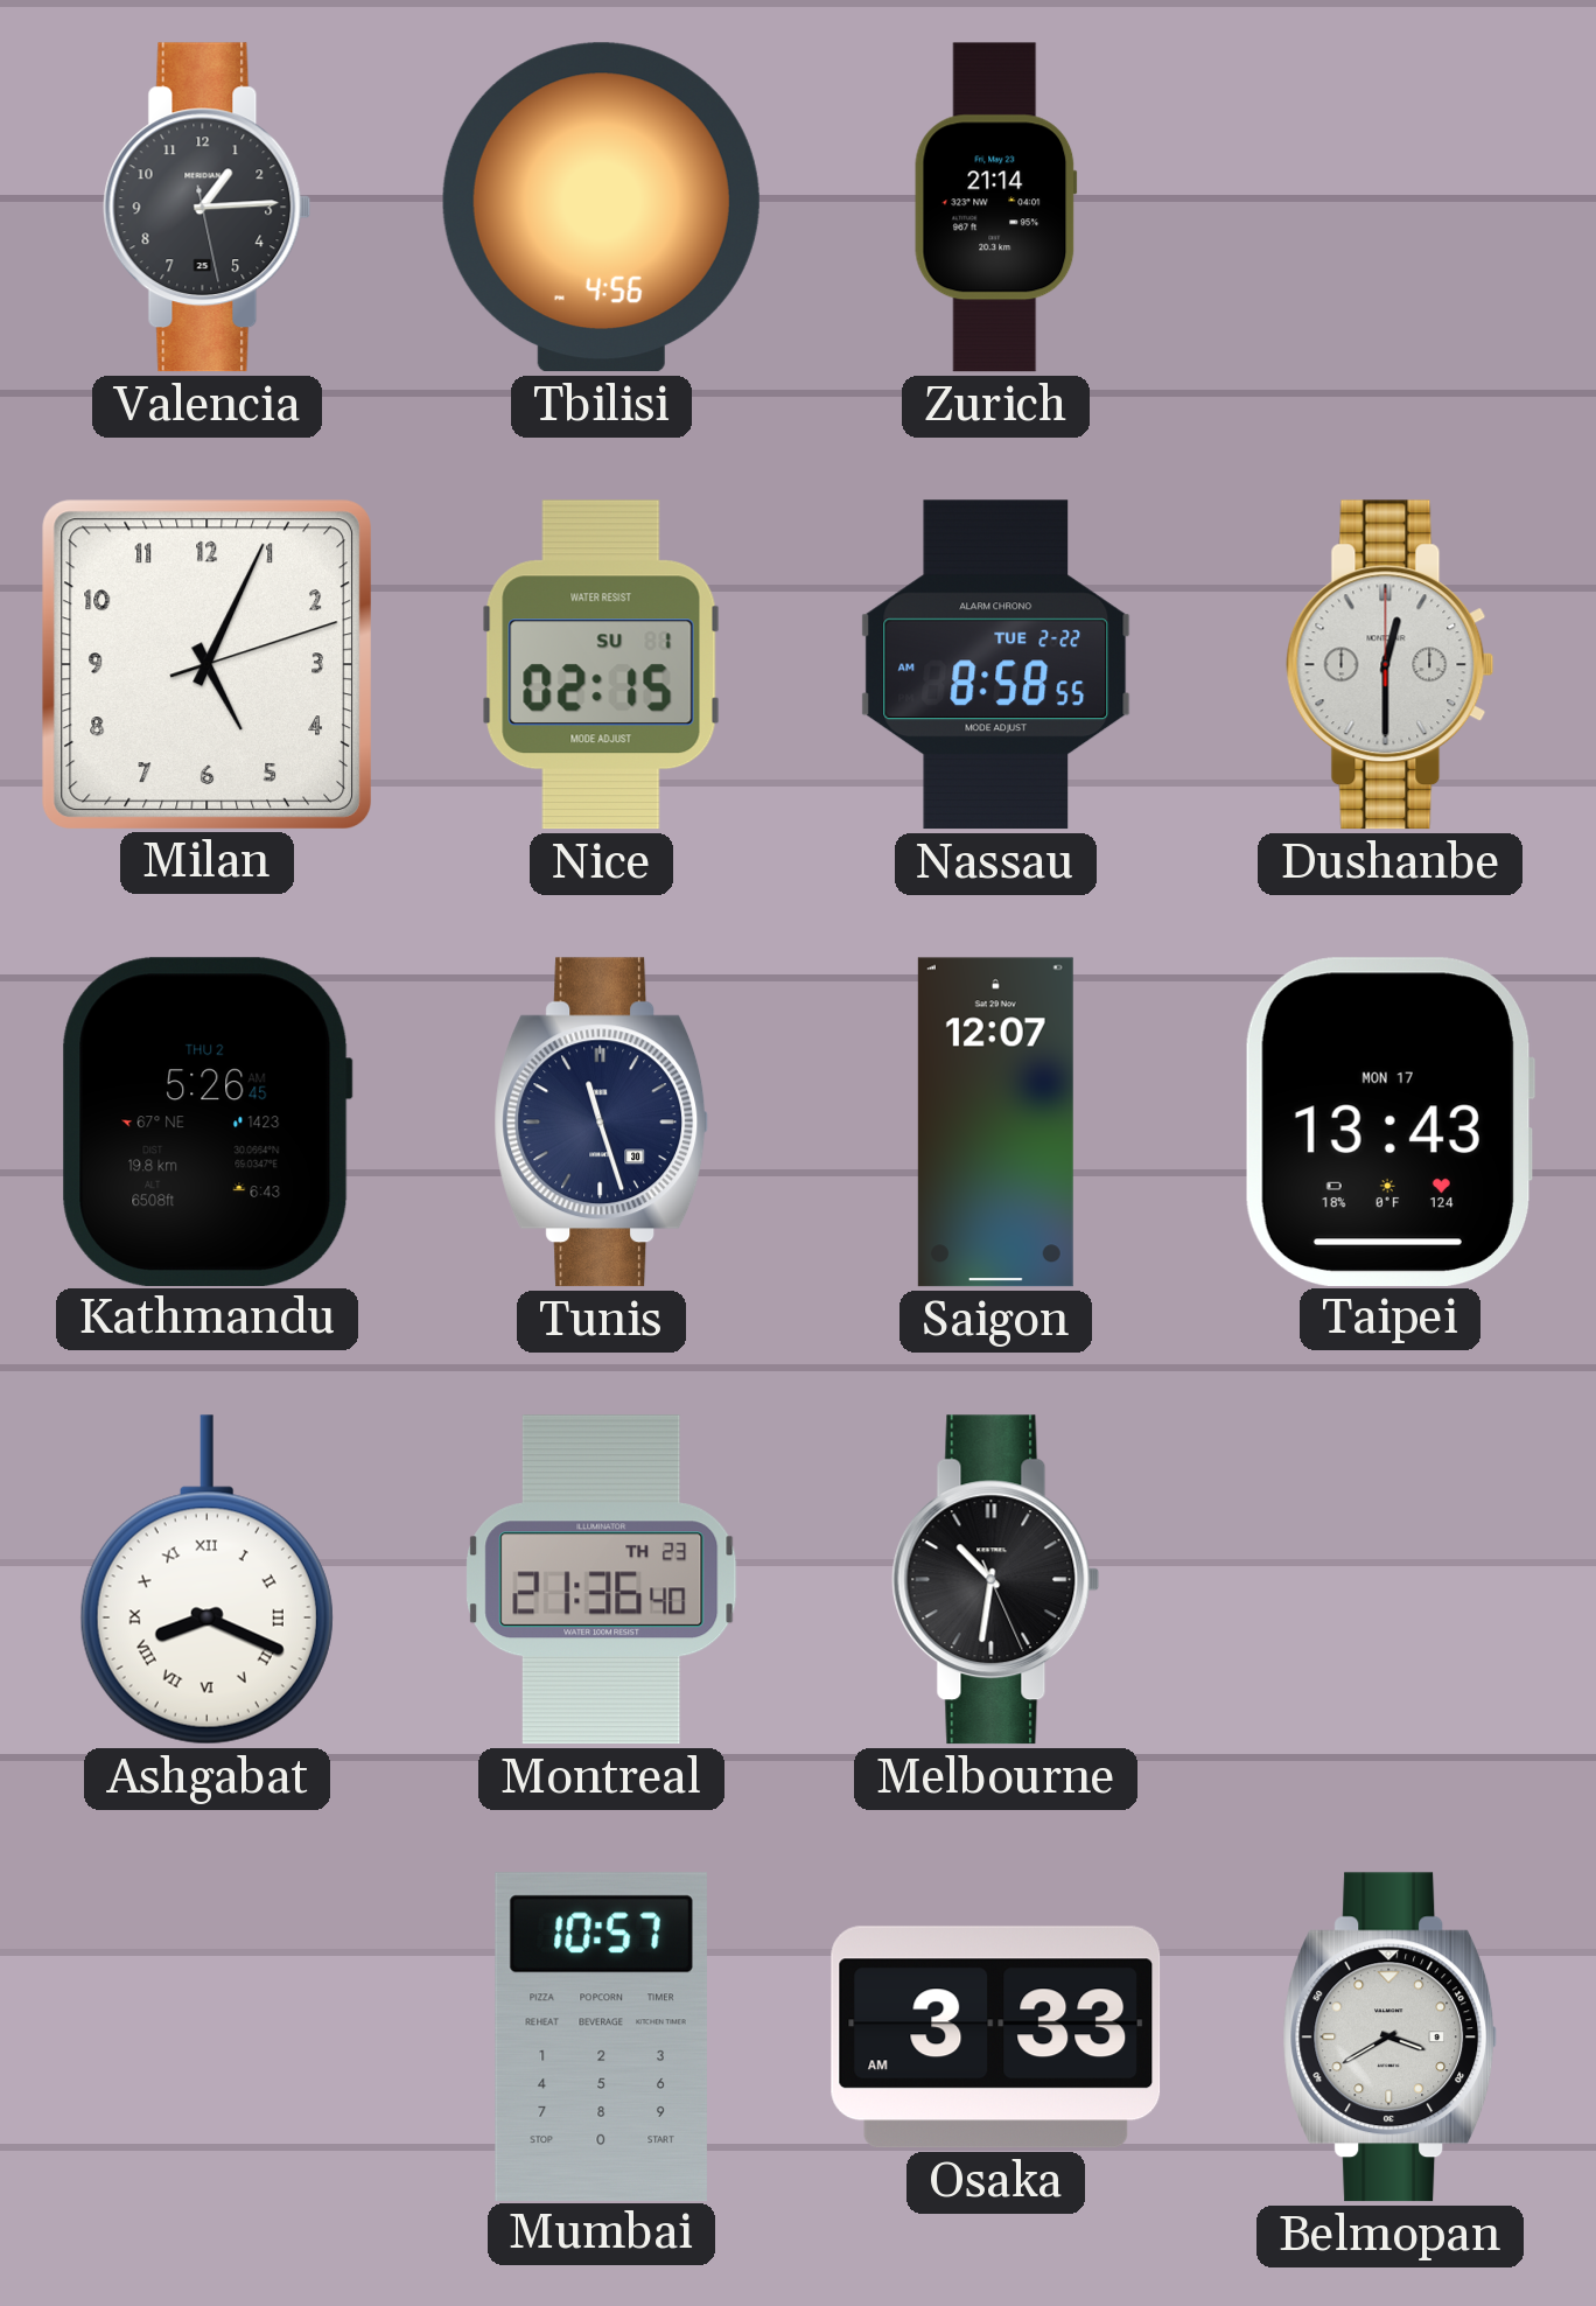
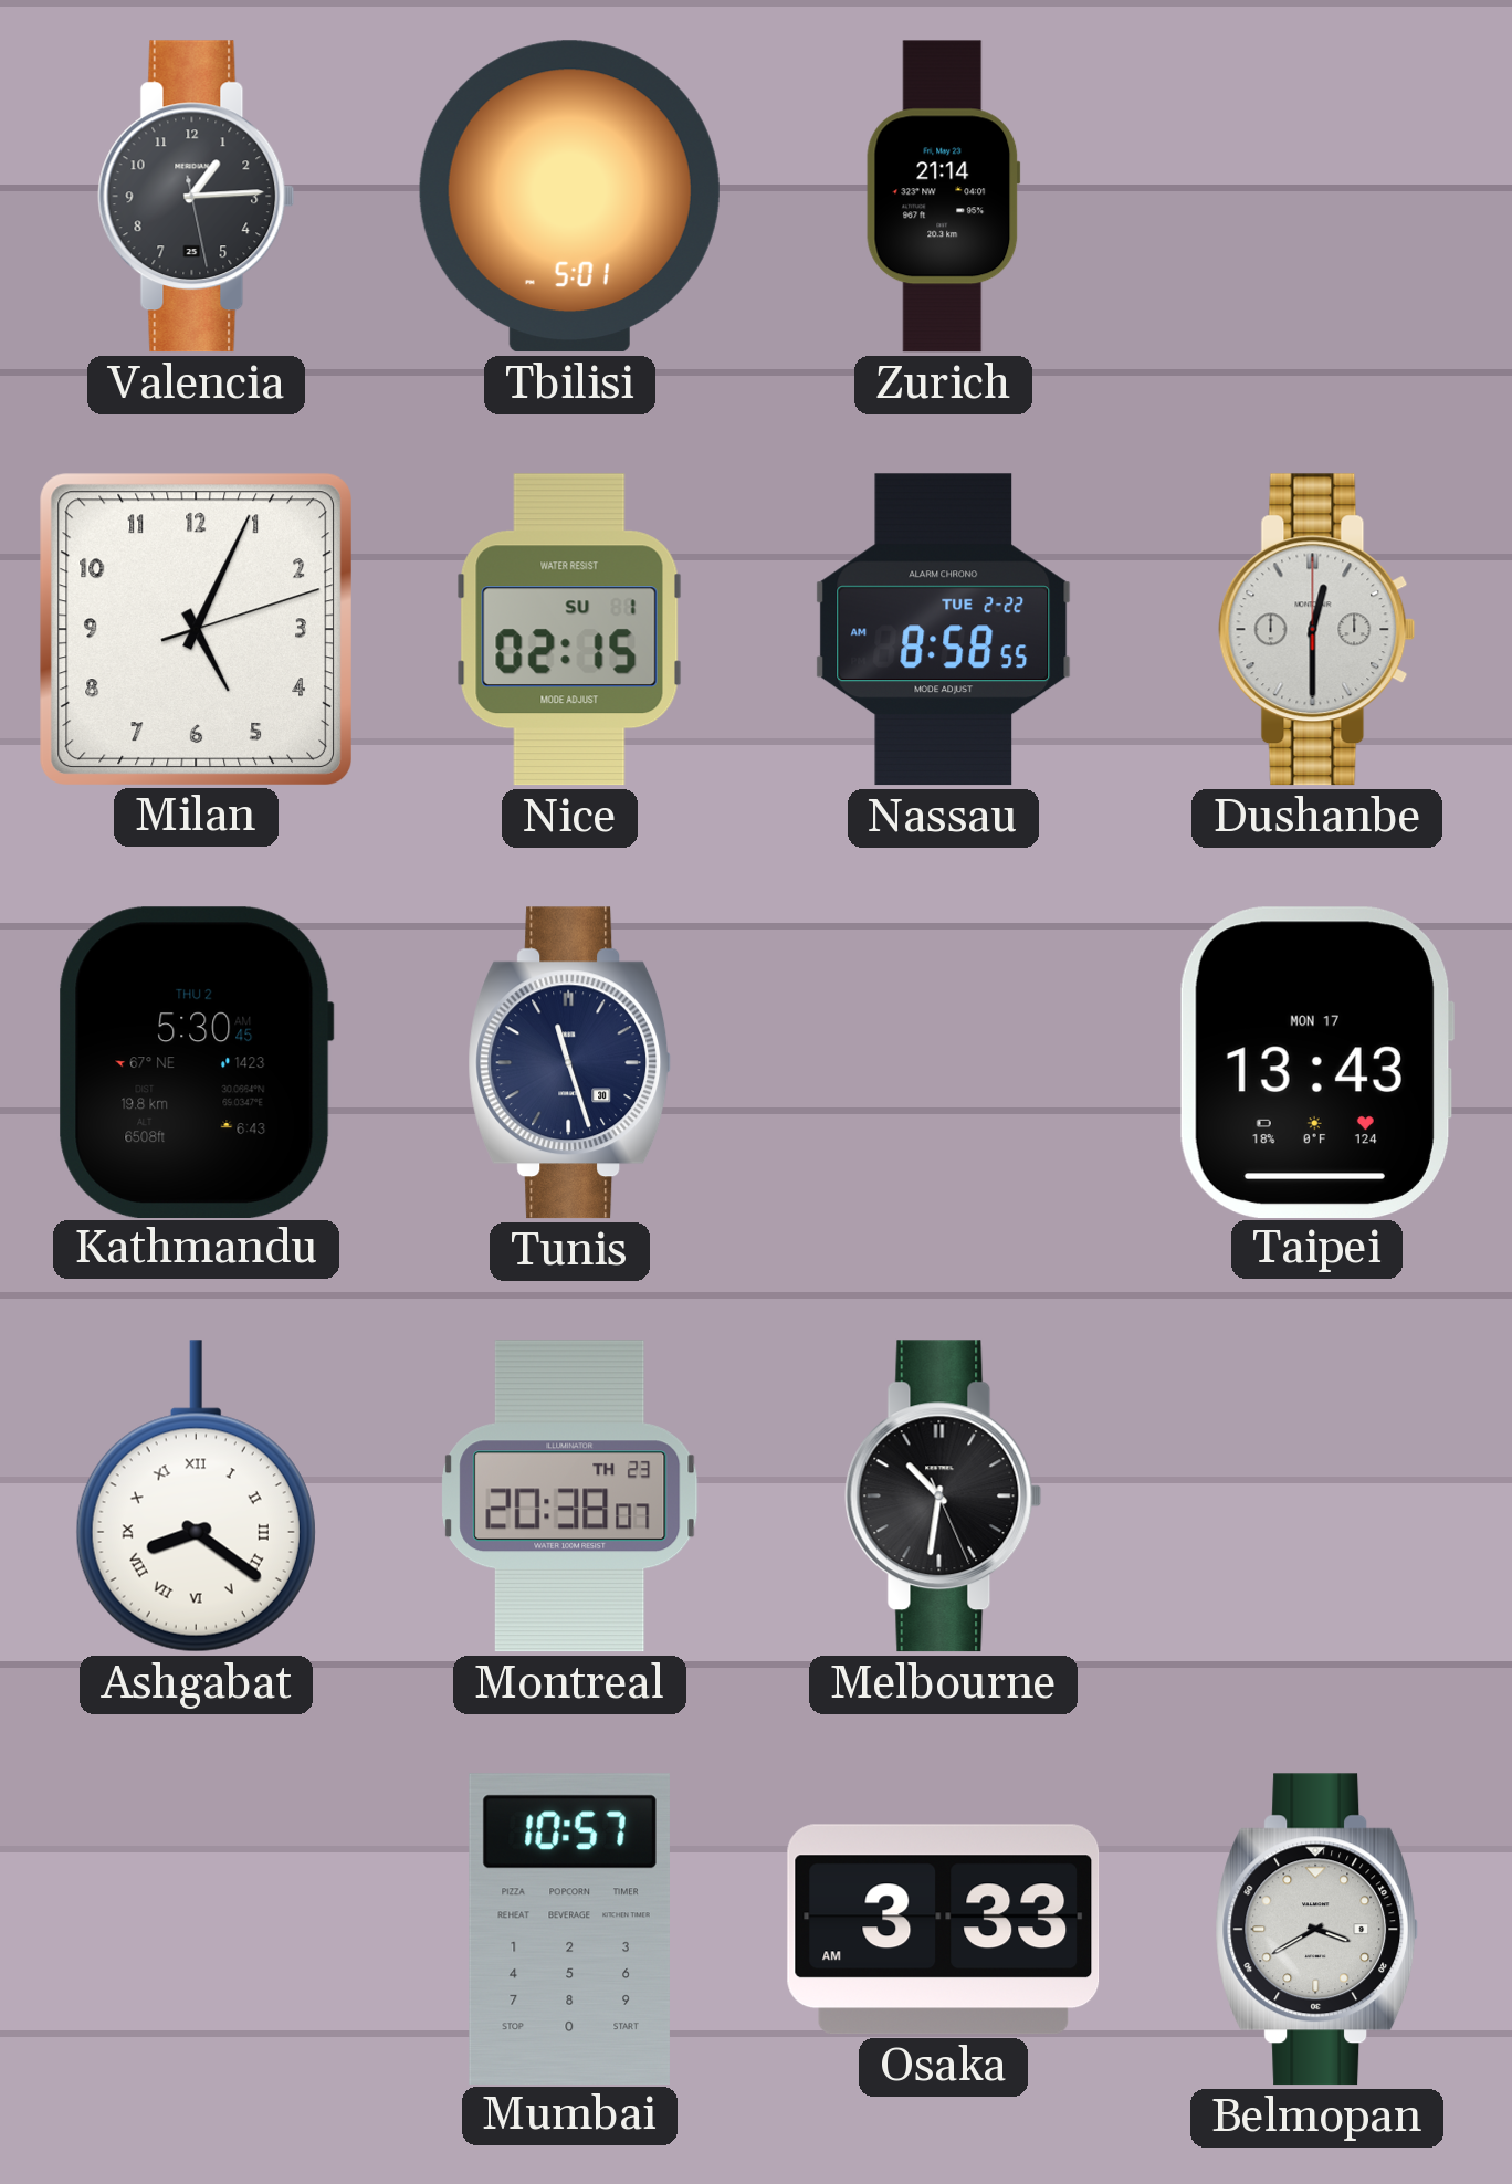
Tbilisi: 4:56 -> 5:01
Kathmandu: 5:26 -> 5:30
Saigon: 12:07 -> none
Ashgabat: 8:19 -> 8:21
Montreal: 21:36 -> 20:38
